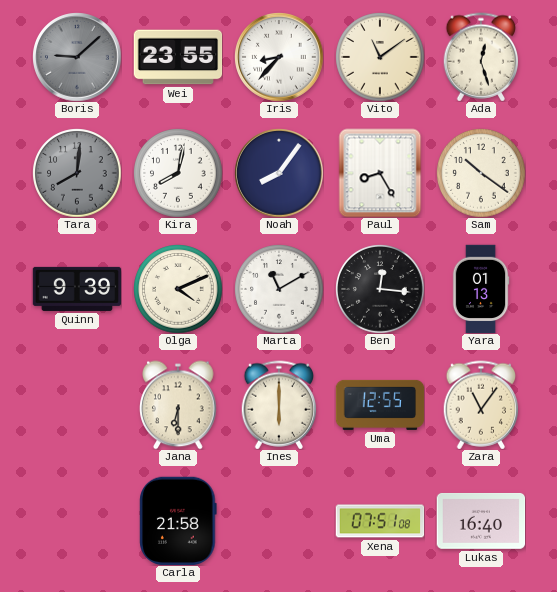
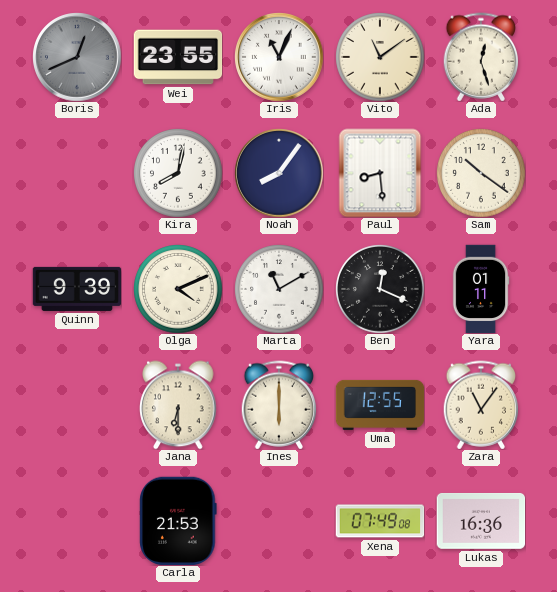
Boris: 9:08 -> 12:41
Iris: 8:37 -> 11:04
Tara: 8:01 -> none
Paul: 8:25 -> 8:29
Ben: 12:16 -> 12:19
Yara: 01:13 -> 01:11
Carla: 21:58 -> 21:53
Xena: 07:51 -> 07:49
Lukas: 16:40 -> 16:36
